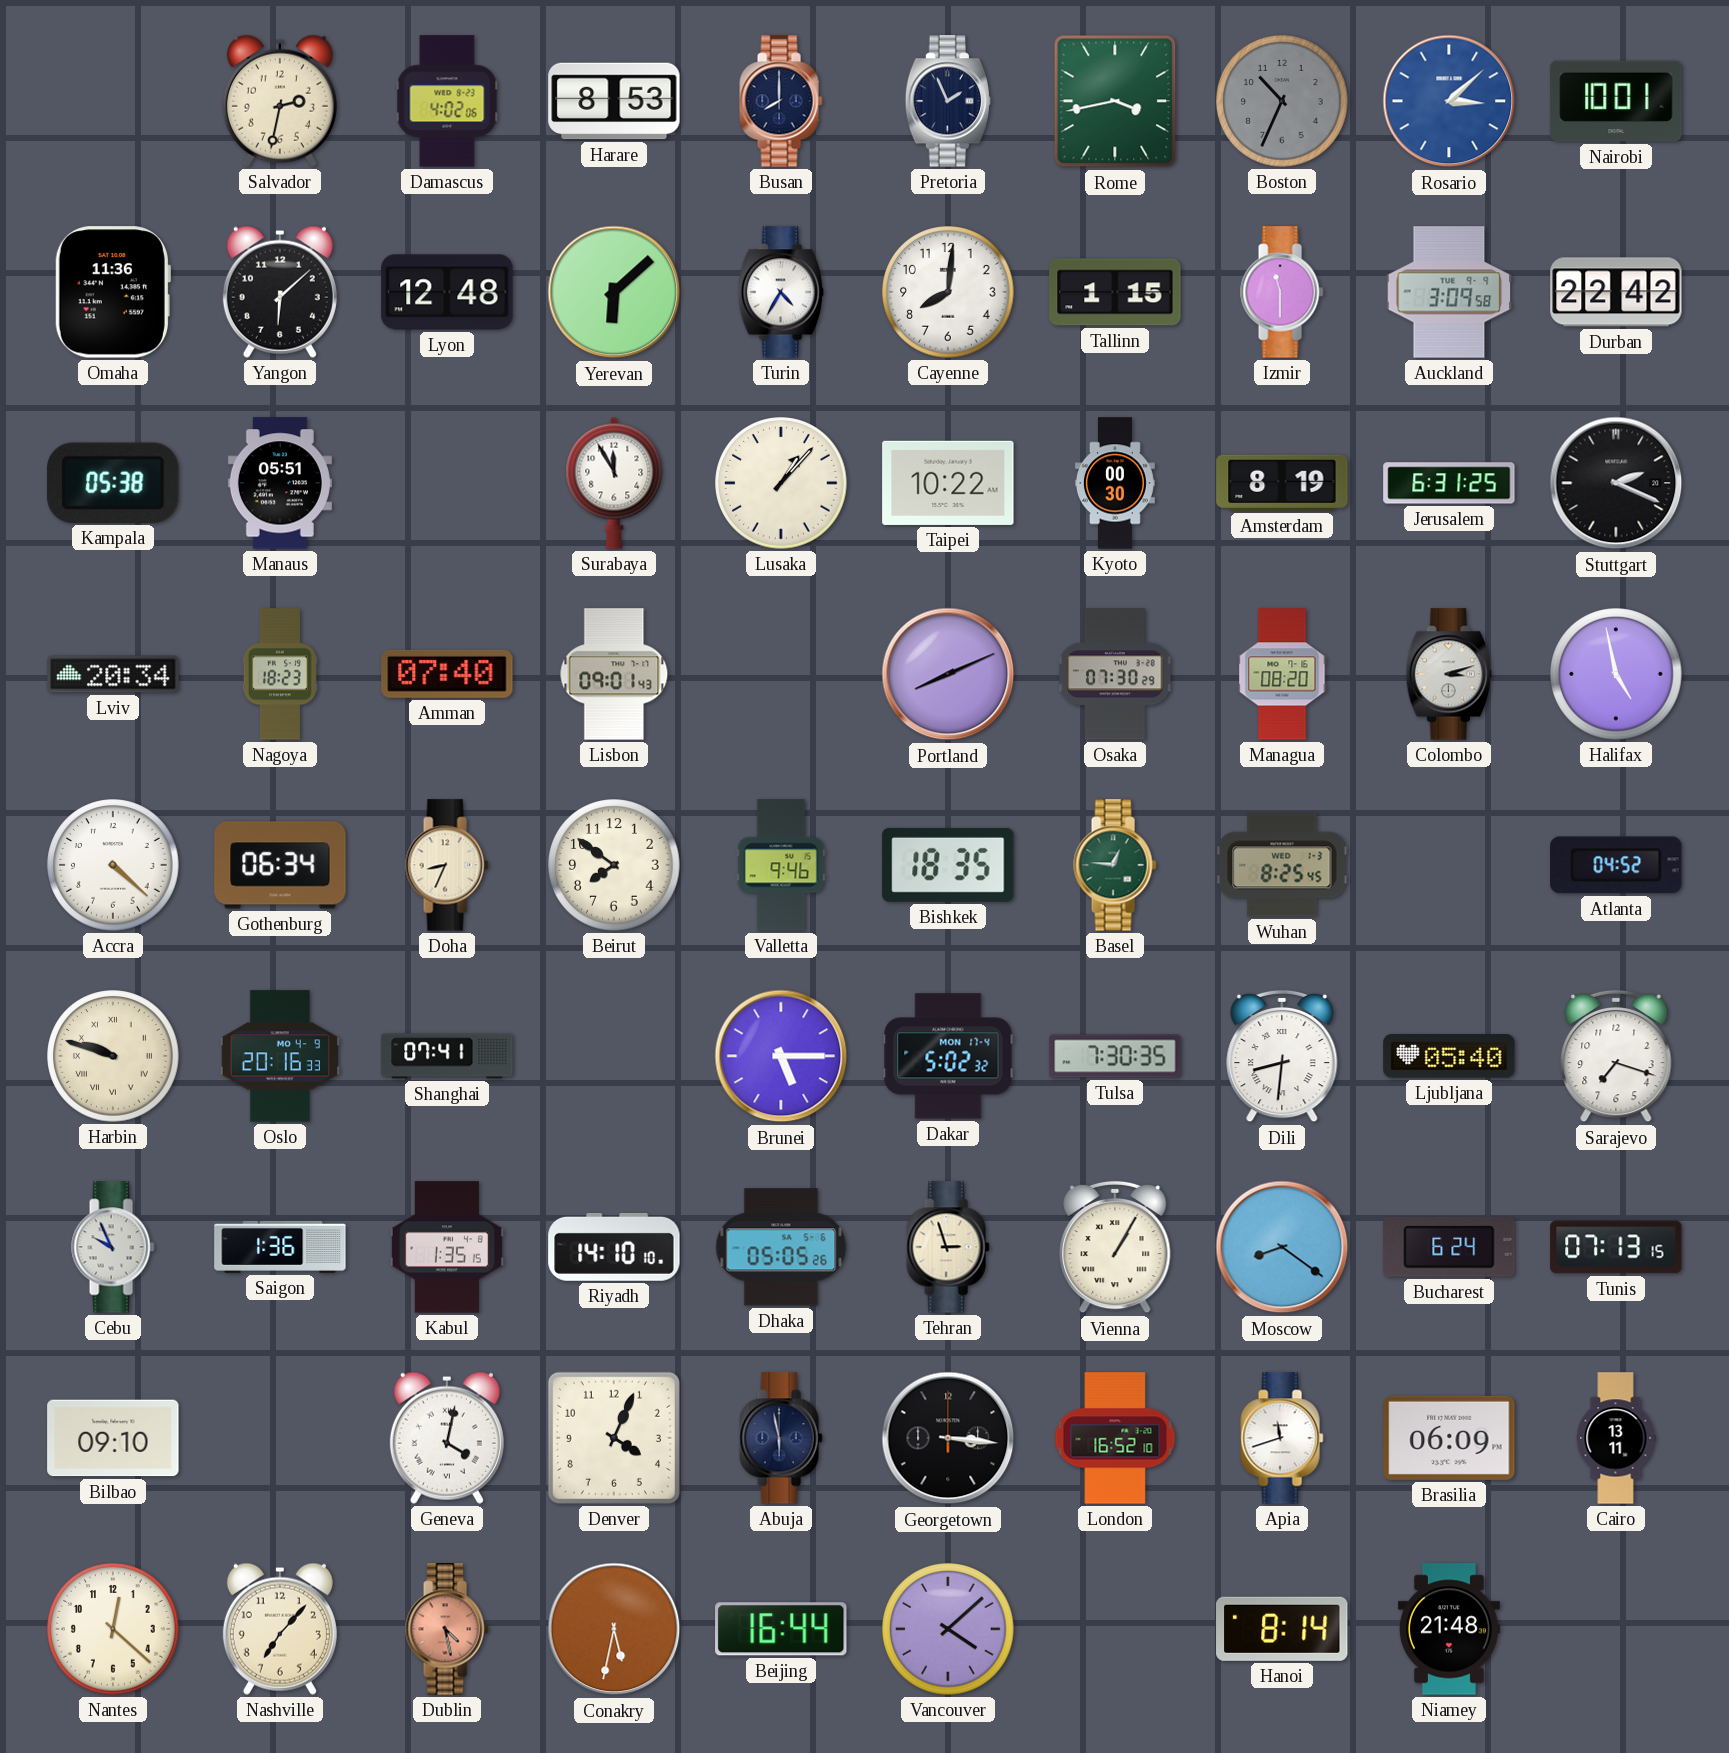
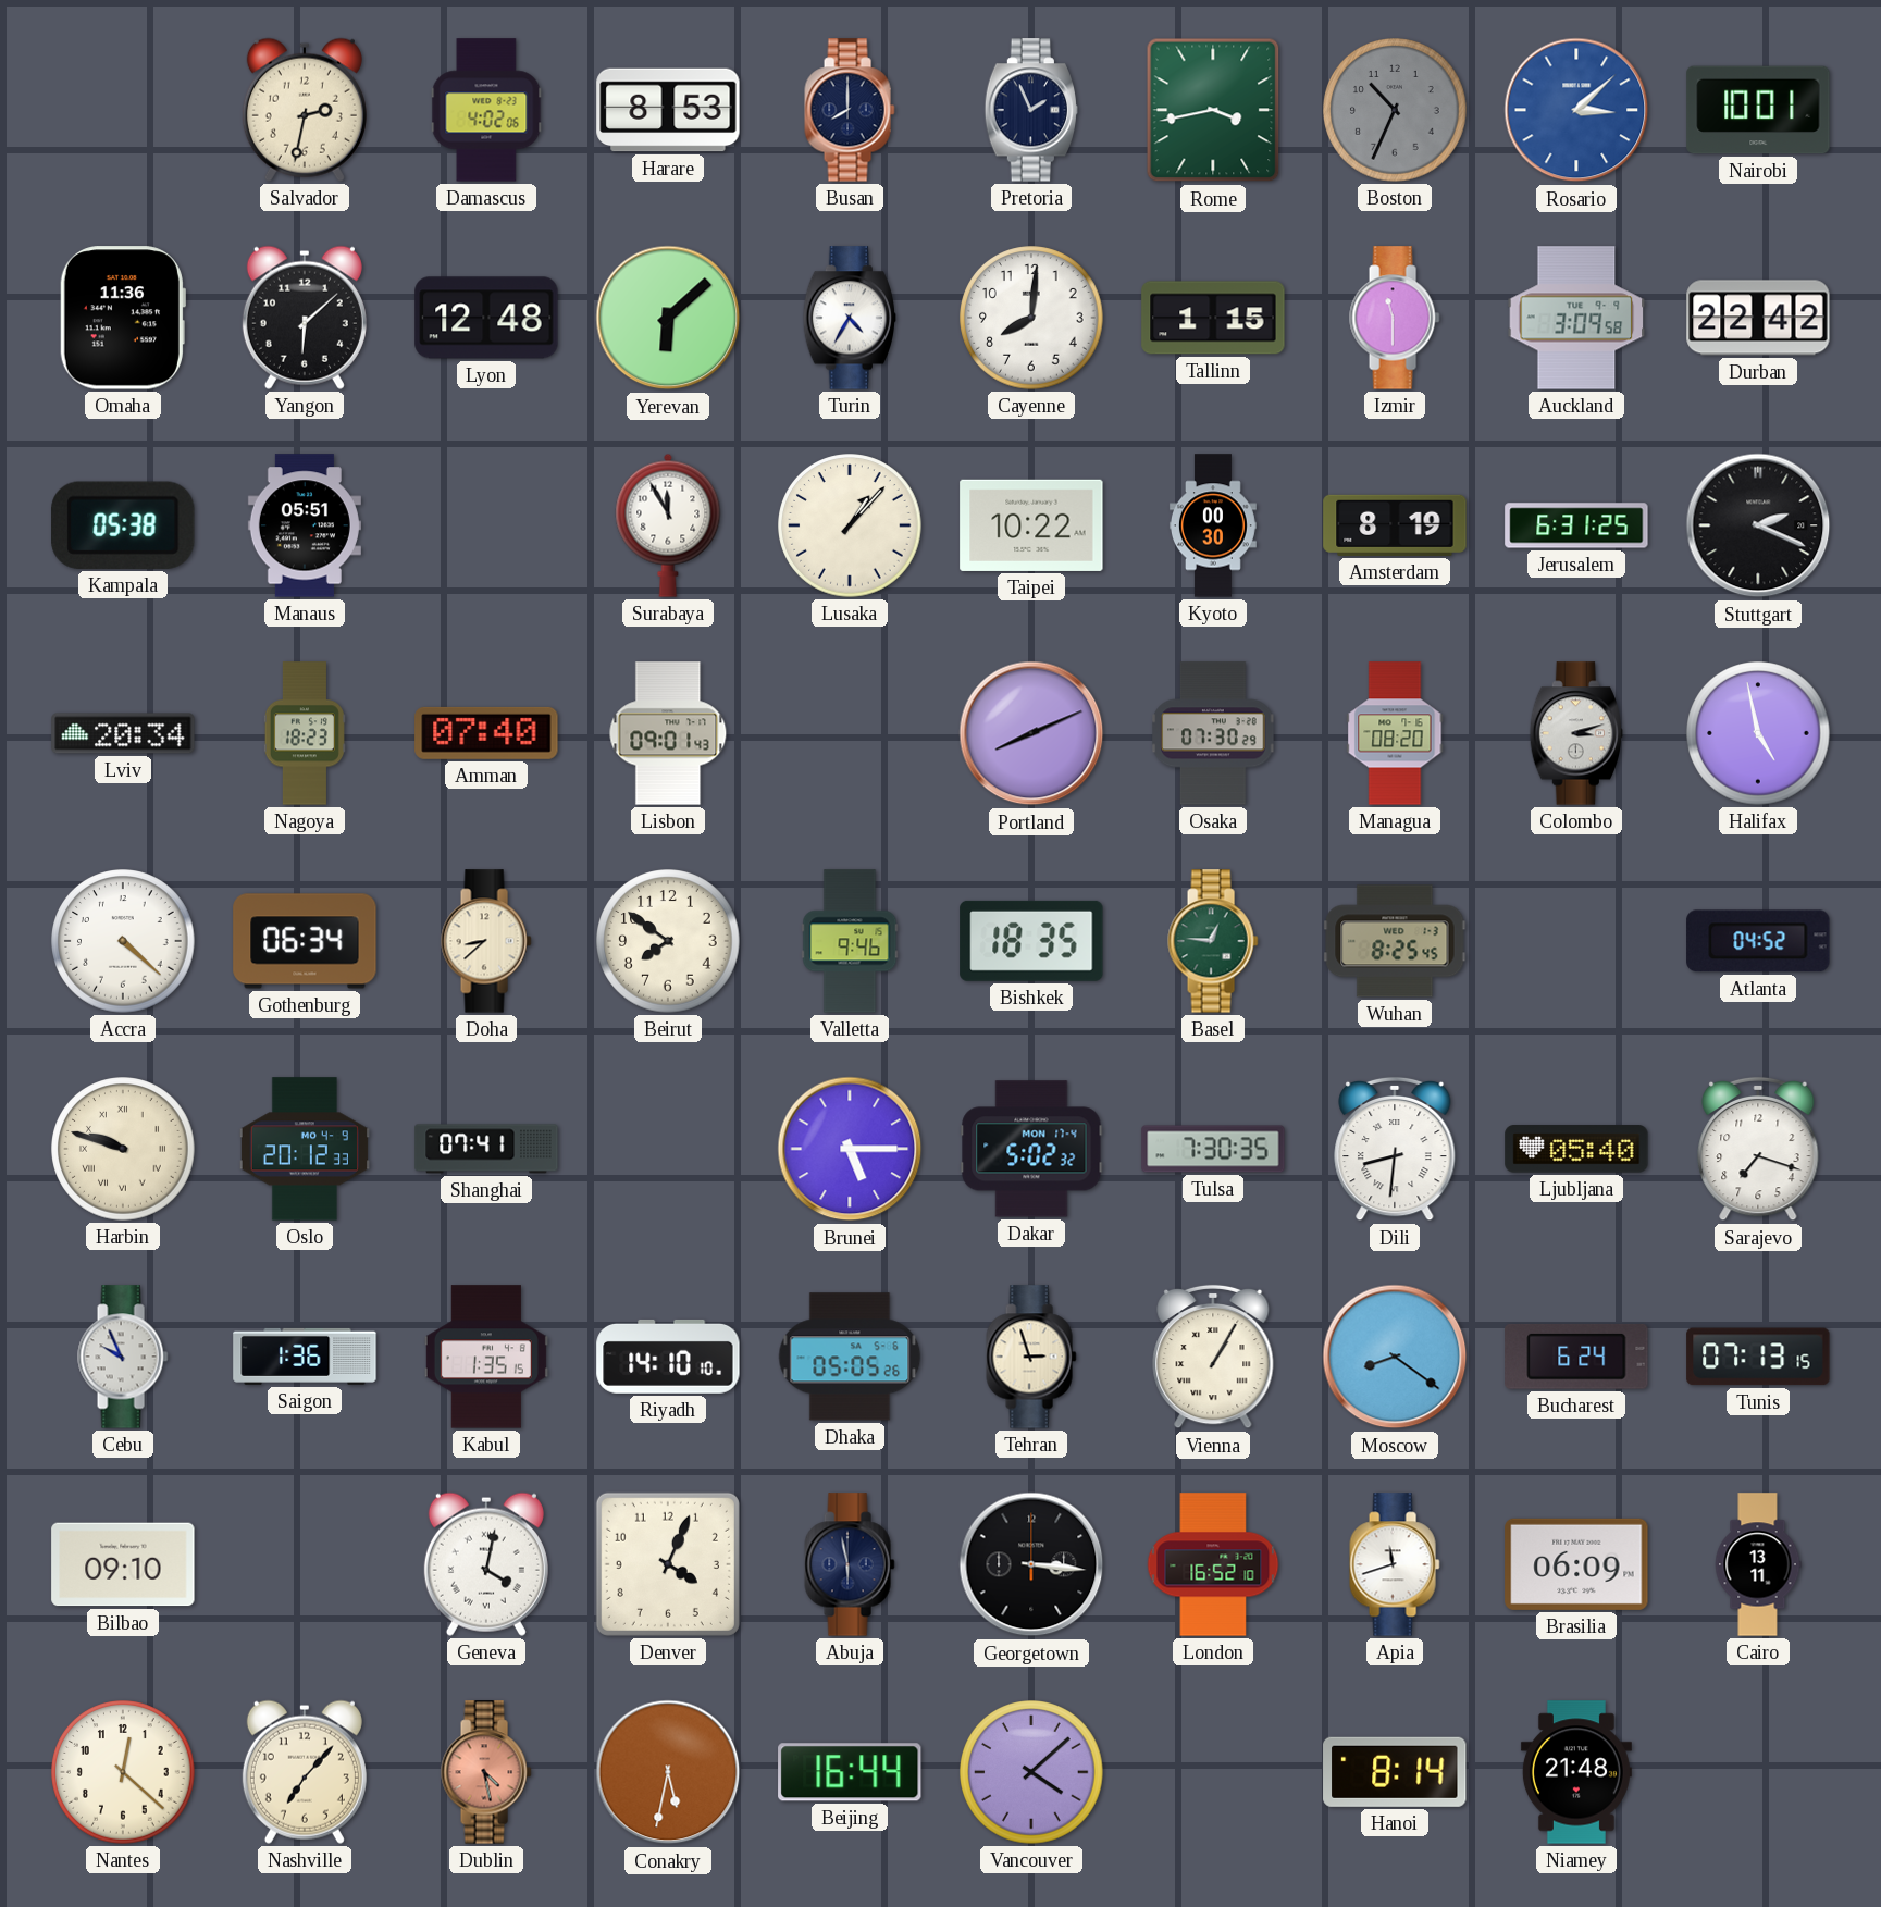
Doha: 8:34 -> 8:38
Oslo: 20:16 -> 20:12
